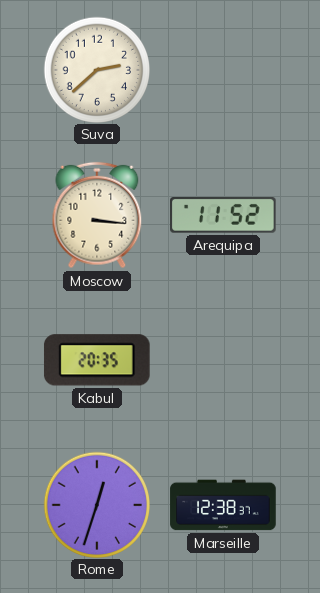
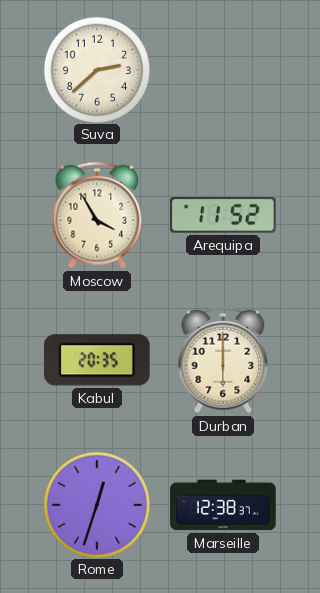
Moscow: 3:16 -> 3:55
Durban: none -> 6:00
